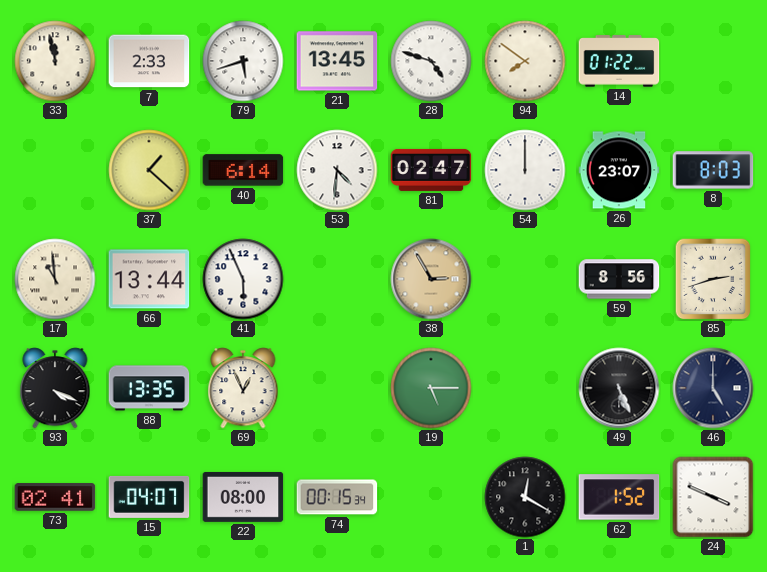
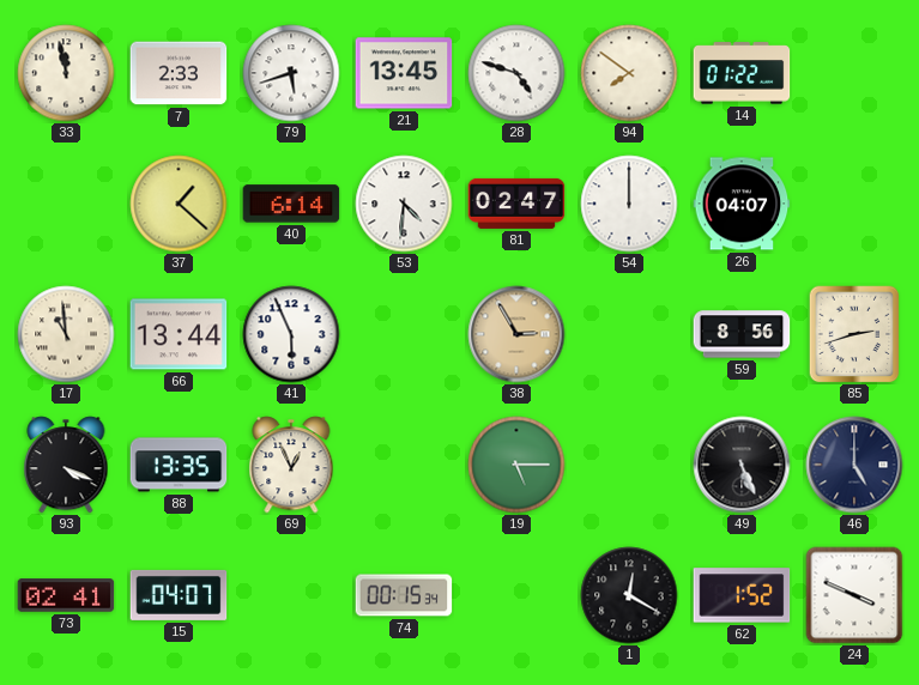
26: 23:07 -> 04:07
8: 8:03 -> none
22: 08:00 -> none
